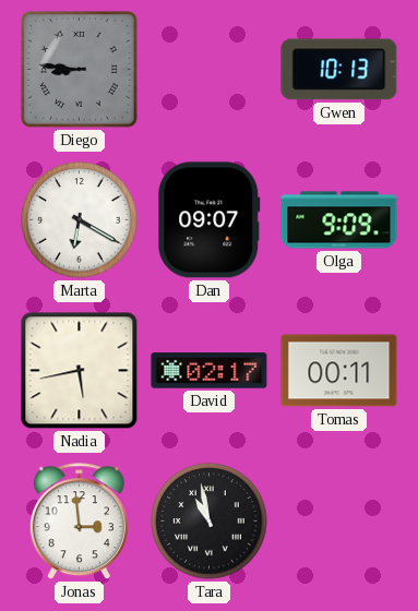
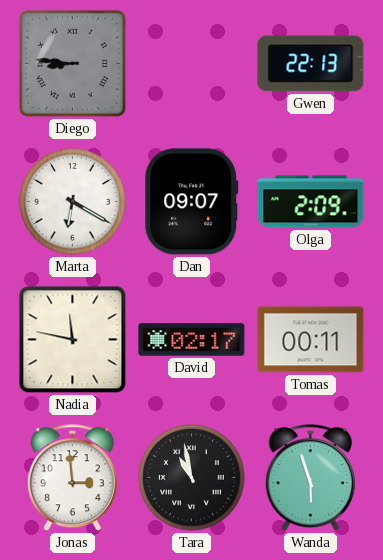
Gwen: 10:13 -> 22:13
Olga: 9:09 -> 2:09
Nadia: 5:43 -> 11:47
Wanda: none -> 5:57
